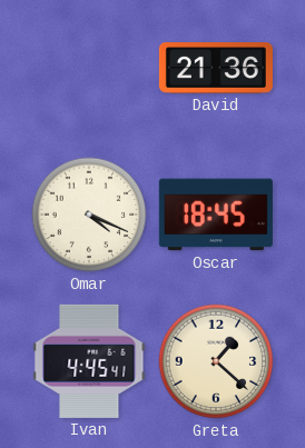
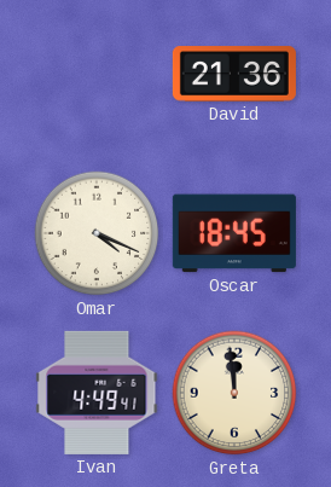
Ivan: 4:45 -> 4:49
Greta: 1:22 -> 11:59
